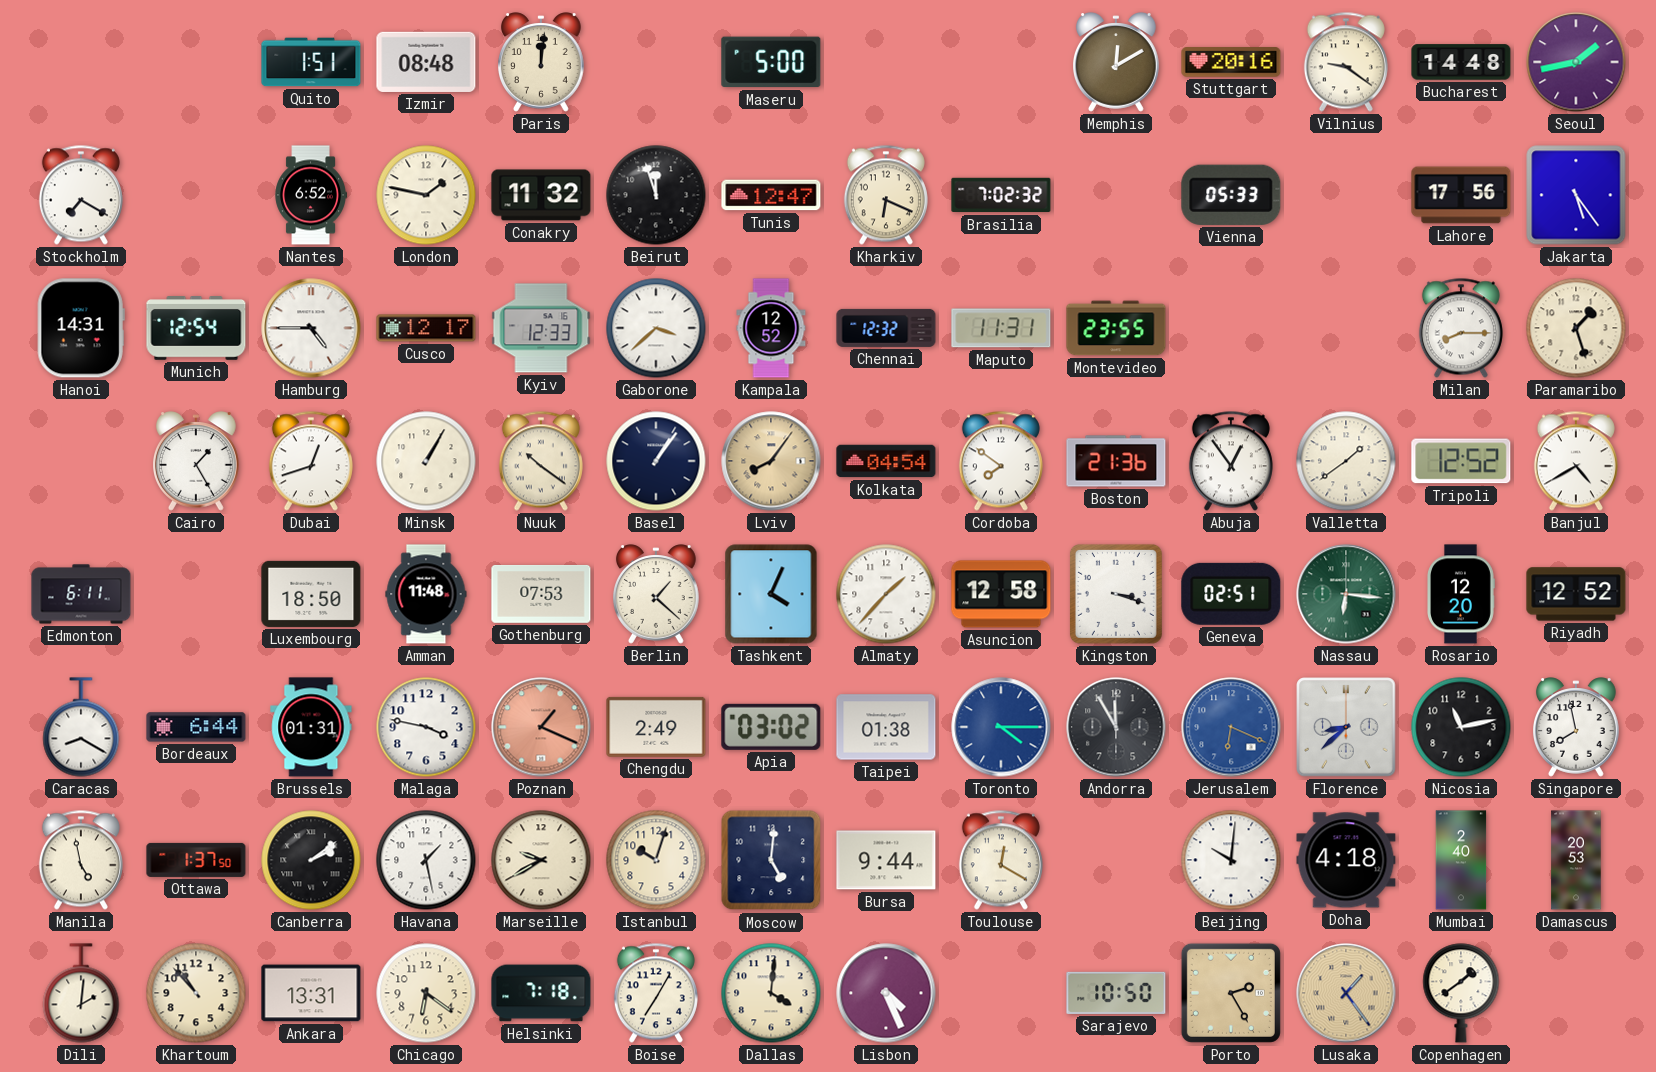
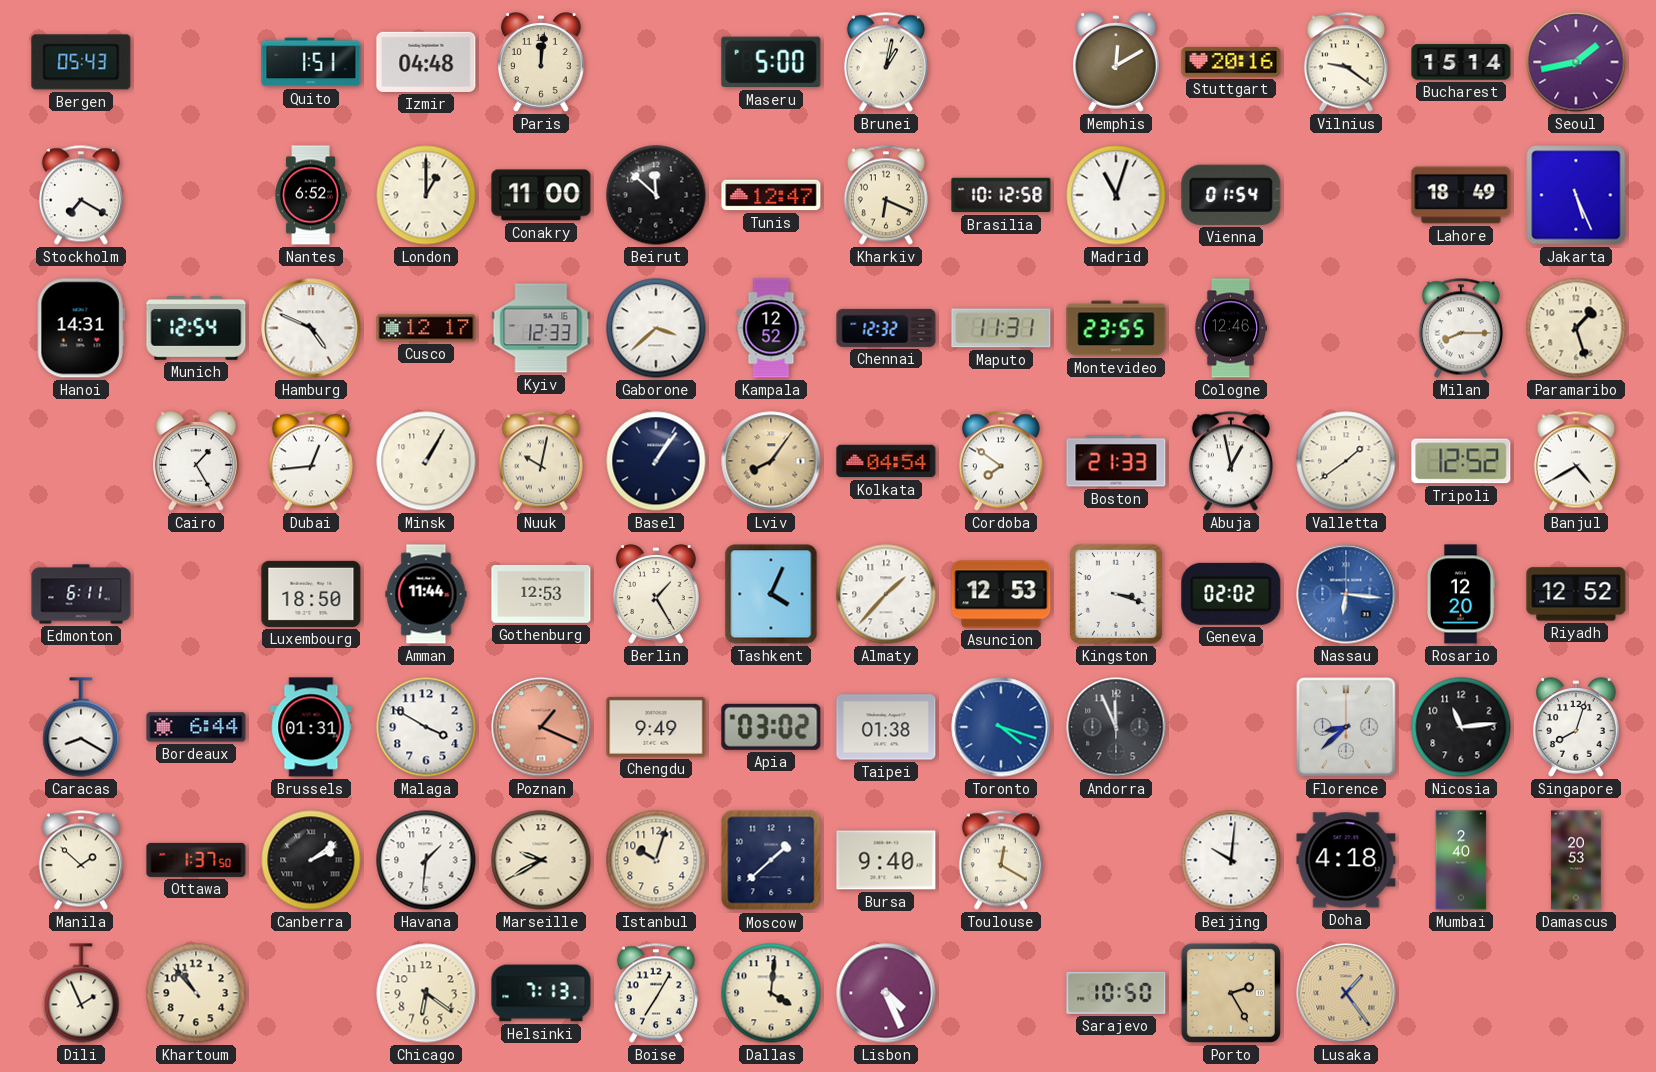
Bergen: none -> 05:43
Izmir: 08:48 -> 04:48
Brunei: none -> 1:02
Bucharest: 14:48 -> 15:14
London: 1:47 -> 1:00
Conakry: 11:32 -> 11:00
Beirut: 11:57 -> 11:52
Brasilia: 7:02 -> 10:12
Madrid: none -> 11:03
Vienna: 05:33 -> 01:54
Lahore: 17:56 -> 18:49
Jakarta: 5:24 -> 5:26
Hamburg: 4:45 -> 4:49
Cologne: none -> 12:46
Dubai: 12:42 -> 12:44
Nuuk: 10:21 -> 10:02
Boston: 21:36 -> 21:33
Abuja: 12:54 -> 12:58
Amman: 11:48 -> 11:44
Gothenburg: 07:53 -> 12:53
Berlin: 1:22 -> 1:25
Asuncion: 12:58 -> 12:53
Geneva: 02:51 -> 02:02
Nassau dial: green -> blue
Malaga: 3:47 -> 3:50
Chengdu: 2:49 -> 9:49
Toronto: 4:15 -> 4:18
Andorra: 11:55 -> 11:56
Jerusalem: 6:19 -> none
Nicosia: 11:13 -> 11:14
Singapore: 7:58 -> 8:03
Manila: 4:58 -> 1:52
Havana: 1:28 -> 1:31
Moscow: 5:01 -> 1:38
Bursa: 9:44 -> 9:40
Dili: 2:01 -> 1:56
Ankara: 13:31 -> none
Helsinki: 7:18 -> 7:13
Copenhagen: 1:39 -> none
